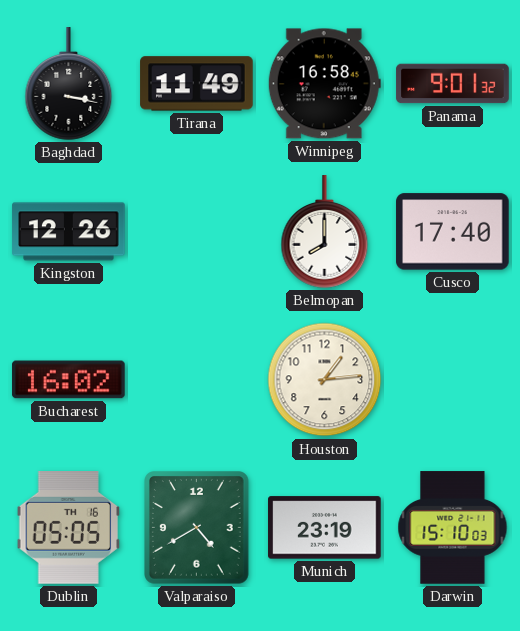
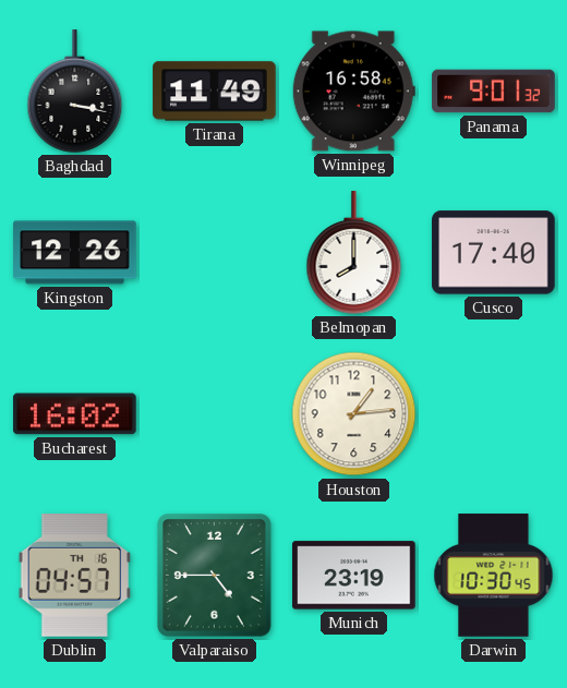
Dublin: 05:05 -> 04:57
Valparaiso: 4:40 -> 4:45
Darwin: 15:10 -> 10:30
